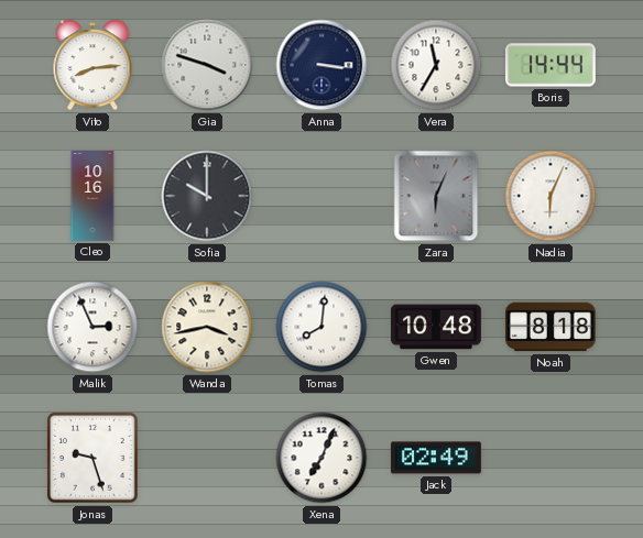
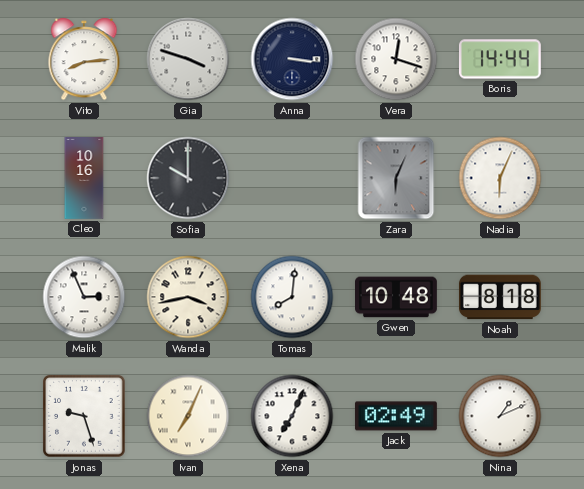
Vera: 11:35 -> 12:18
Ivan: none -> 7:04
Nina: none -> 1:11
